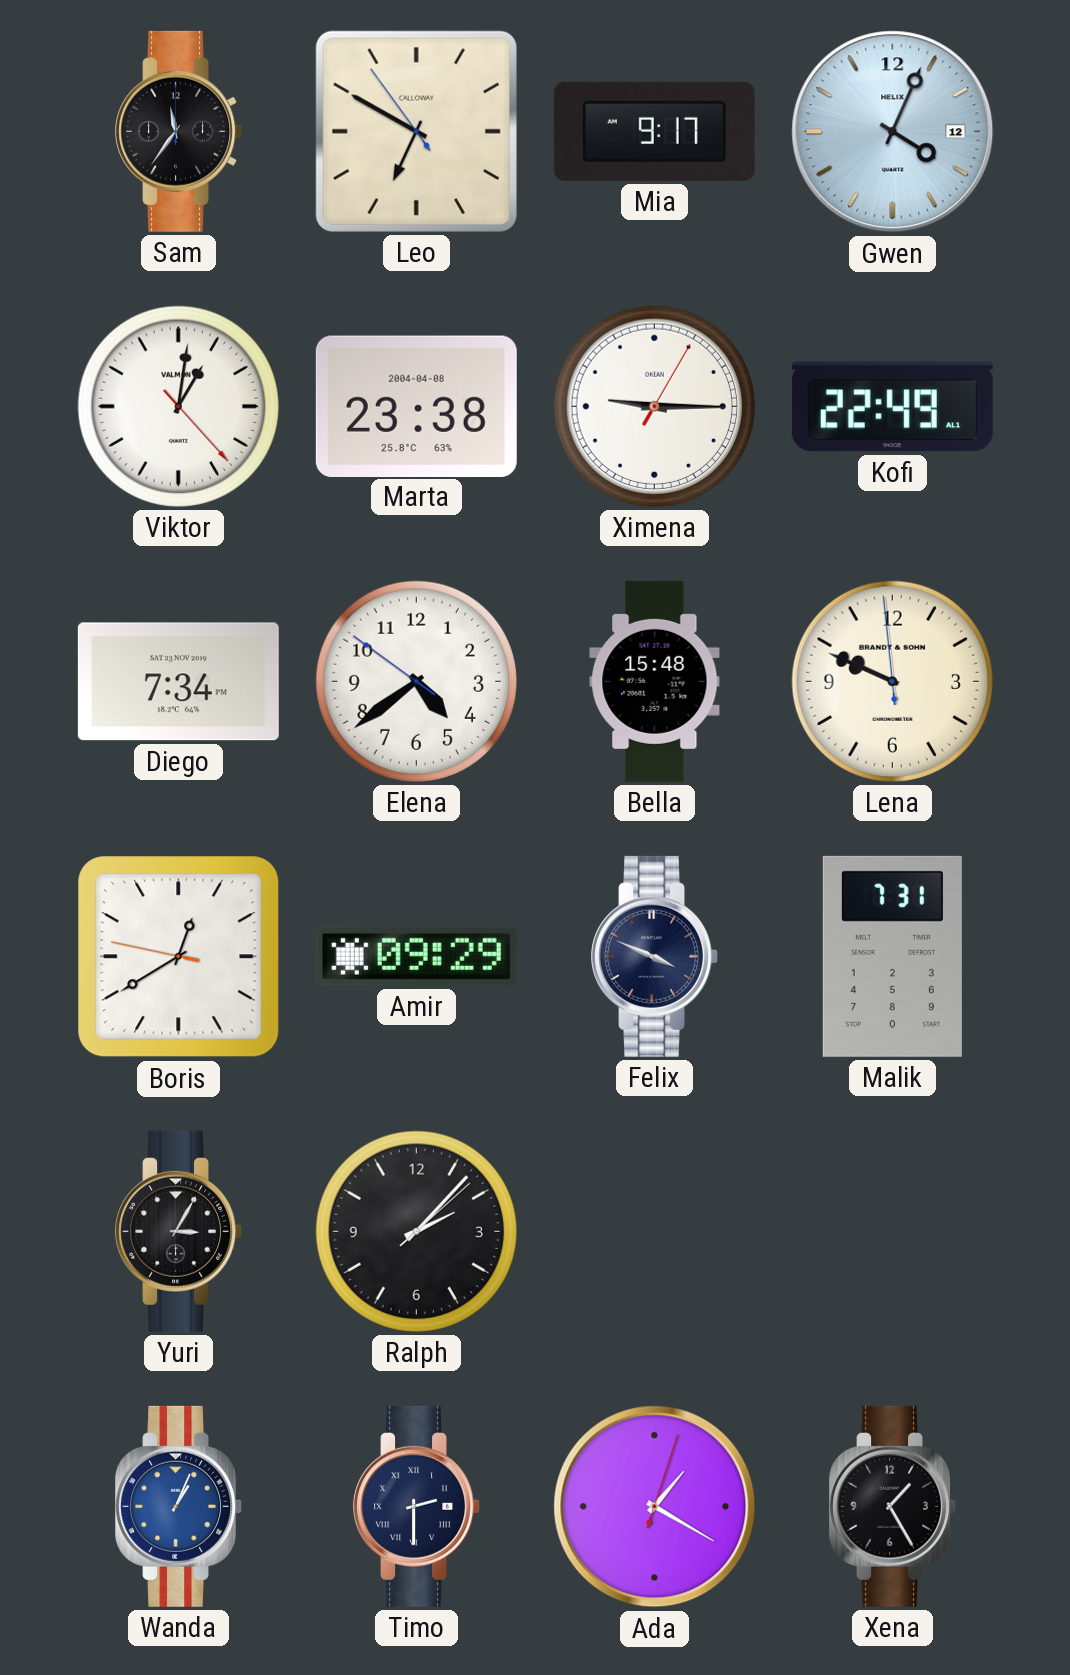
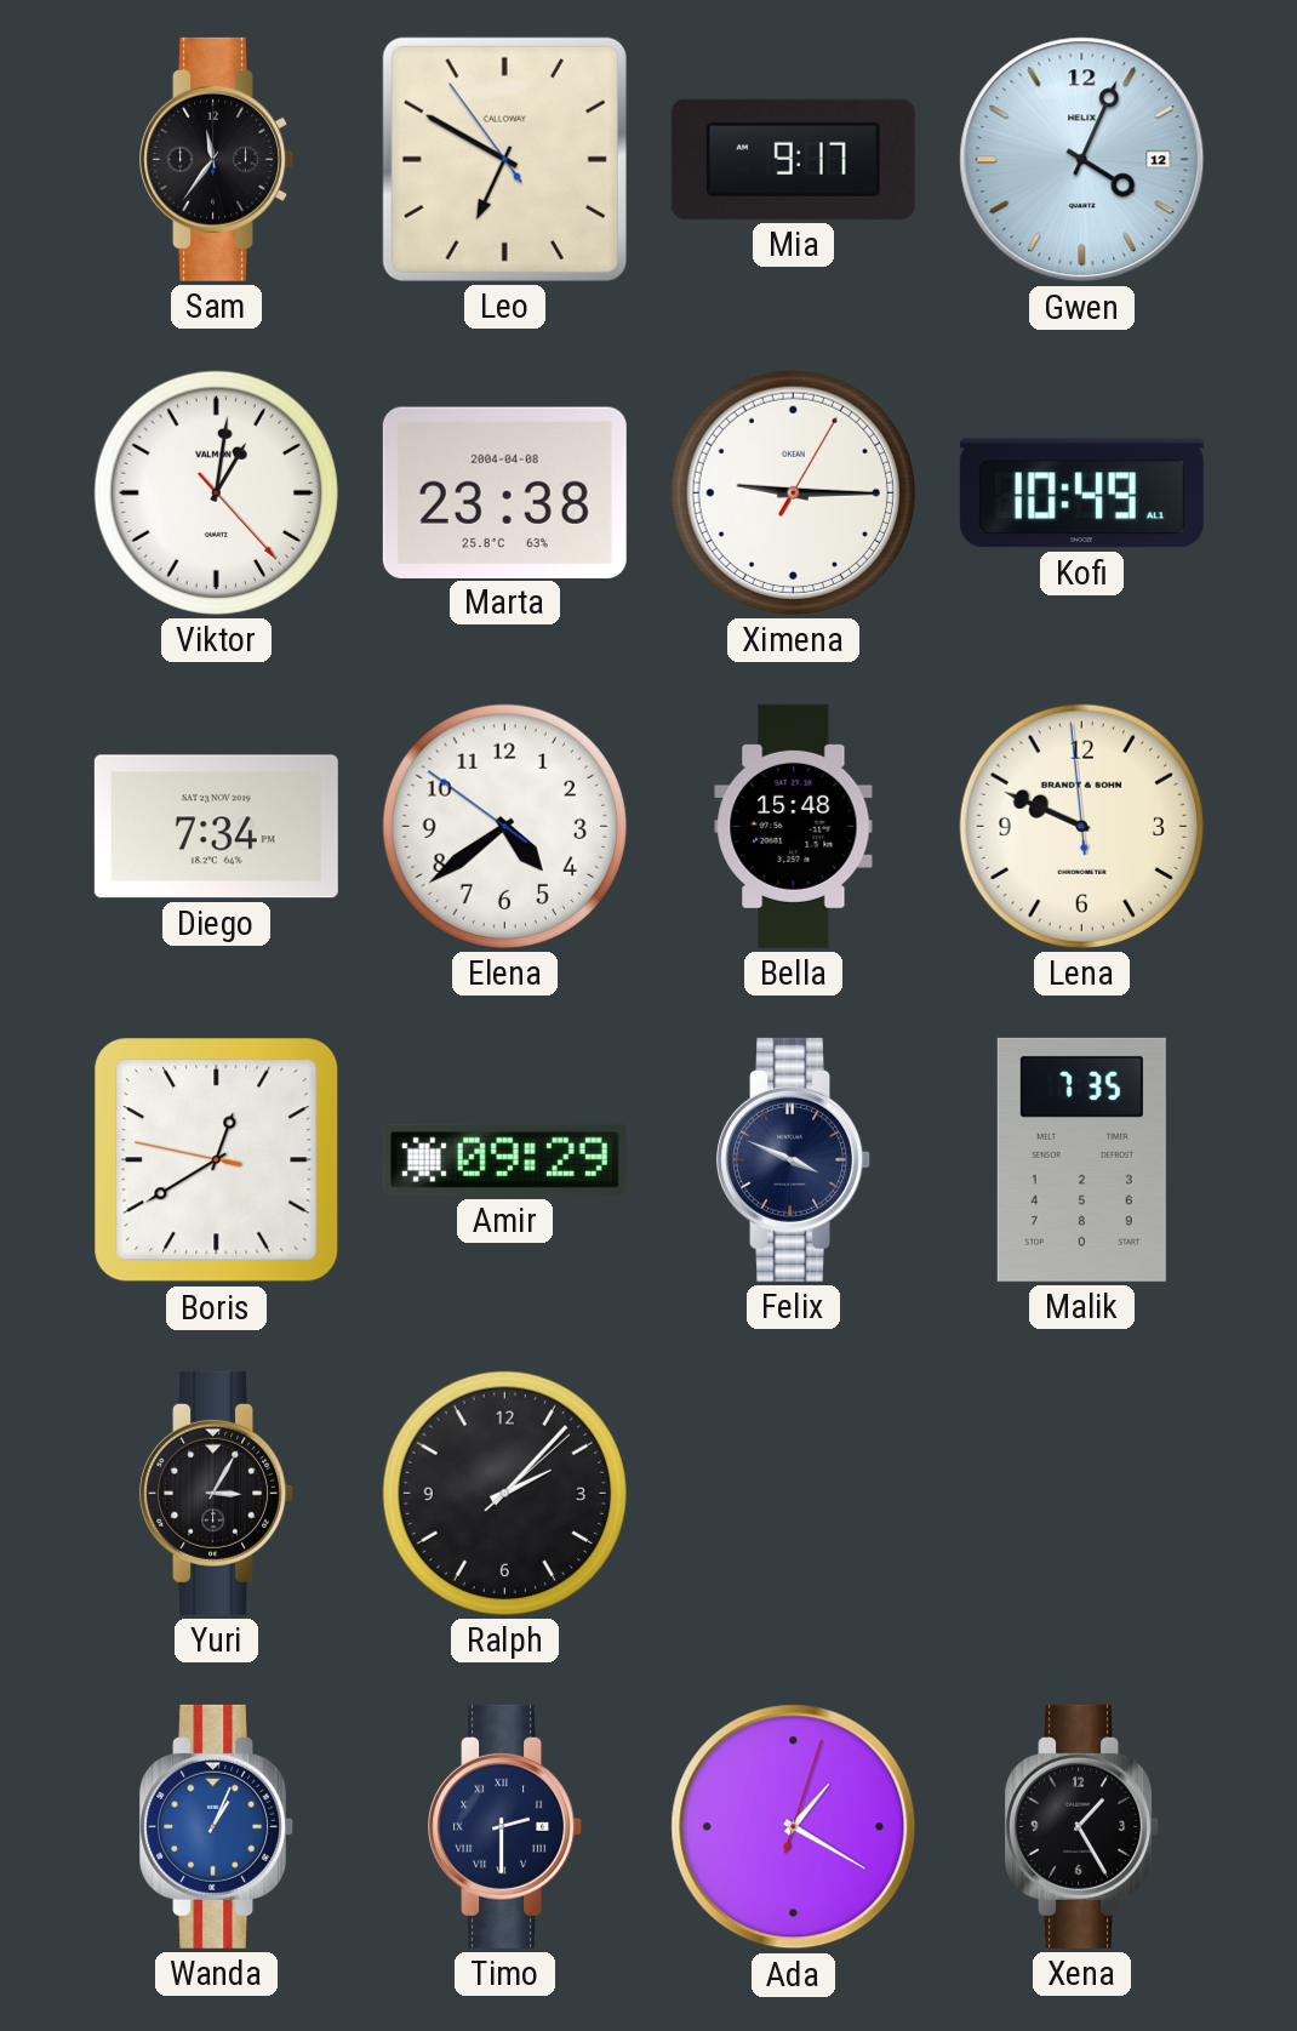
Kofi: 22:49 -> 10:49
Malik: 7:31 -> 7:35
